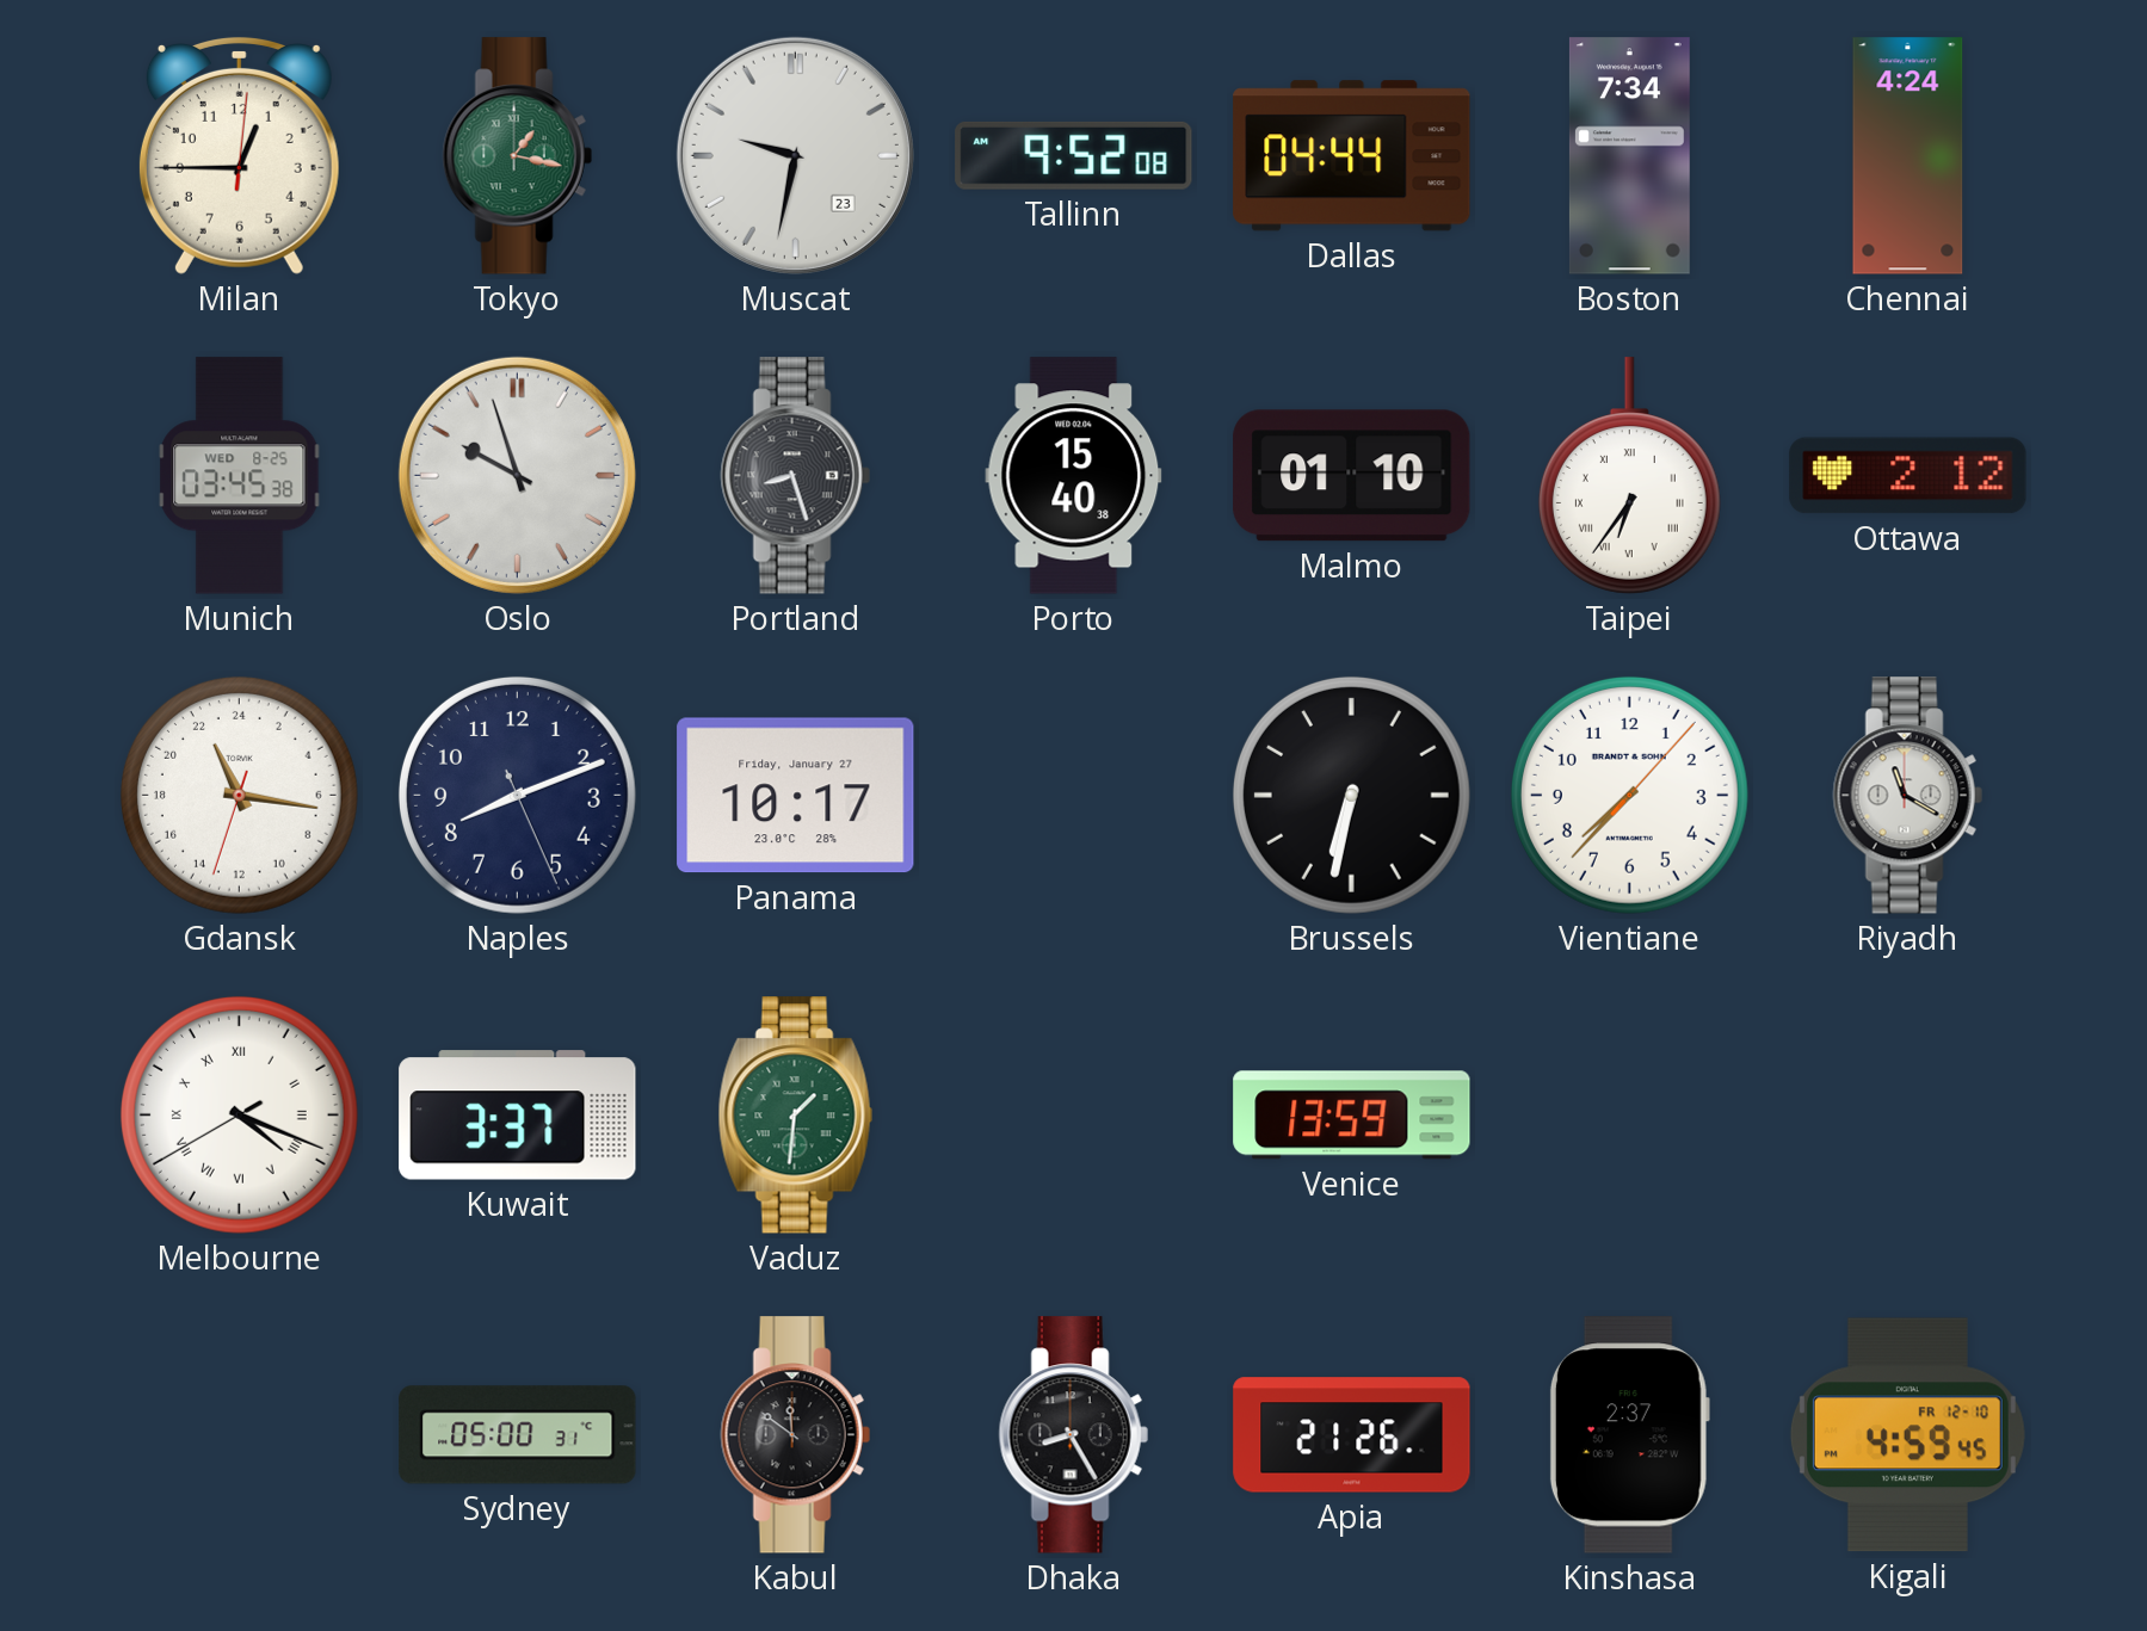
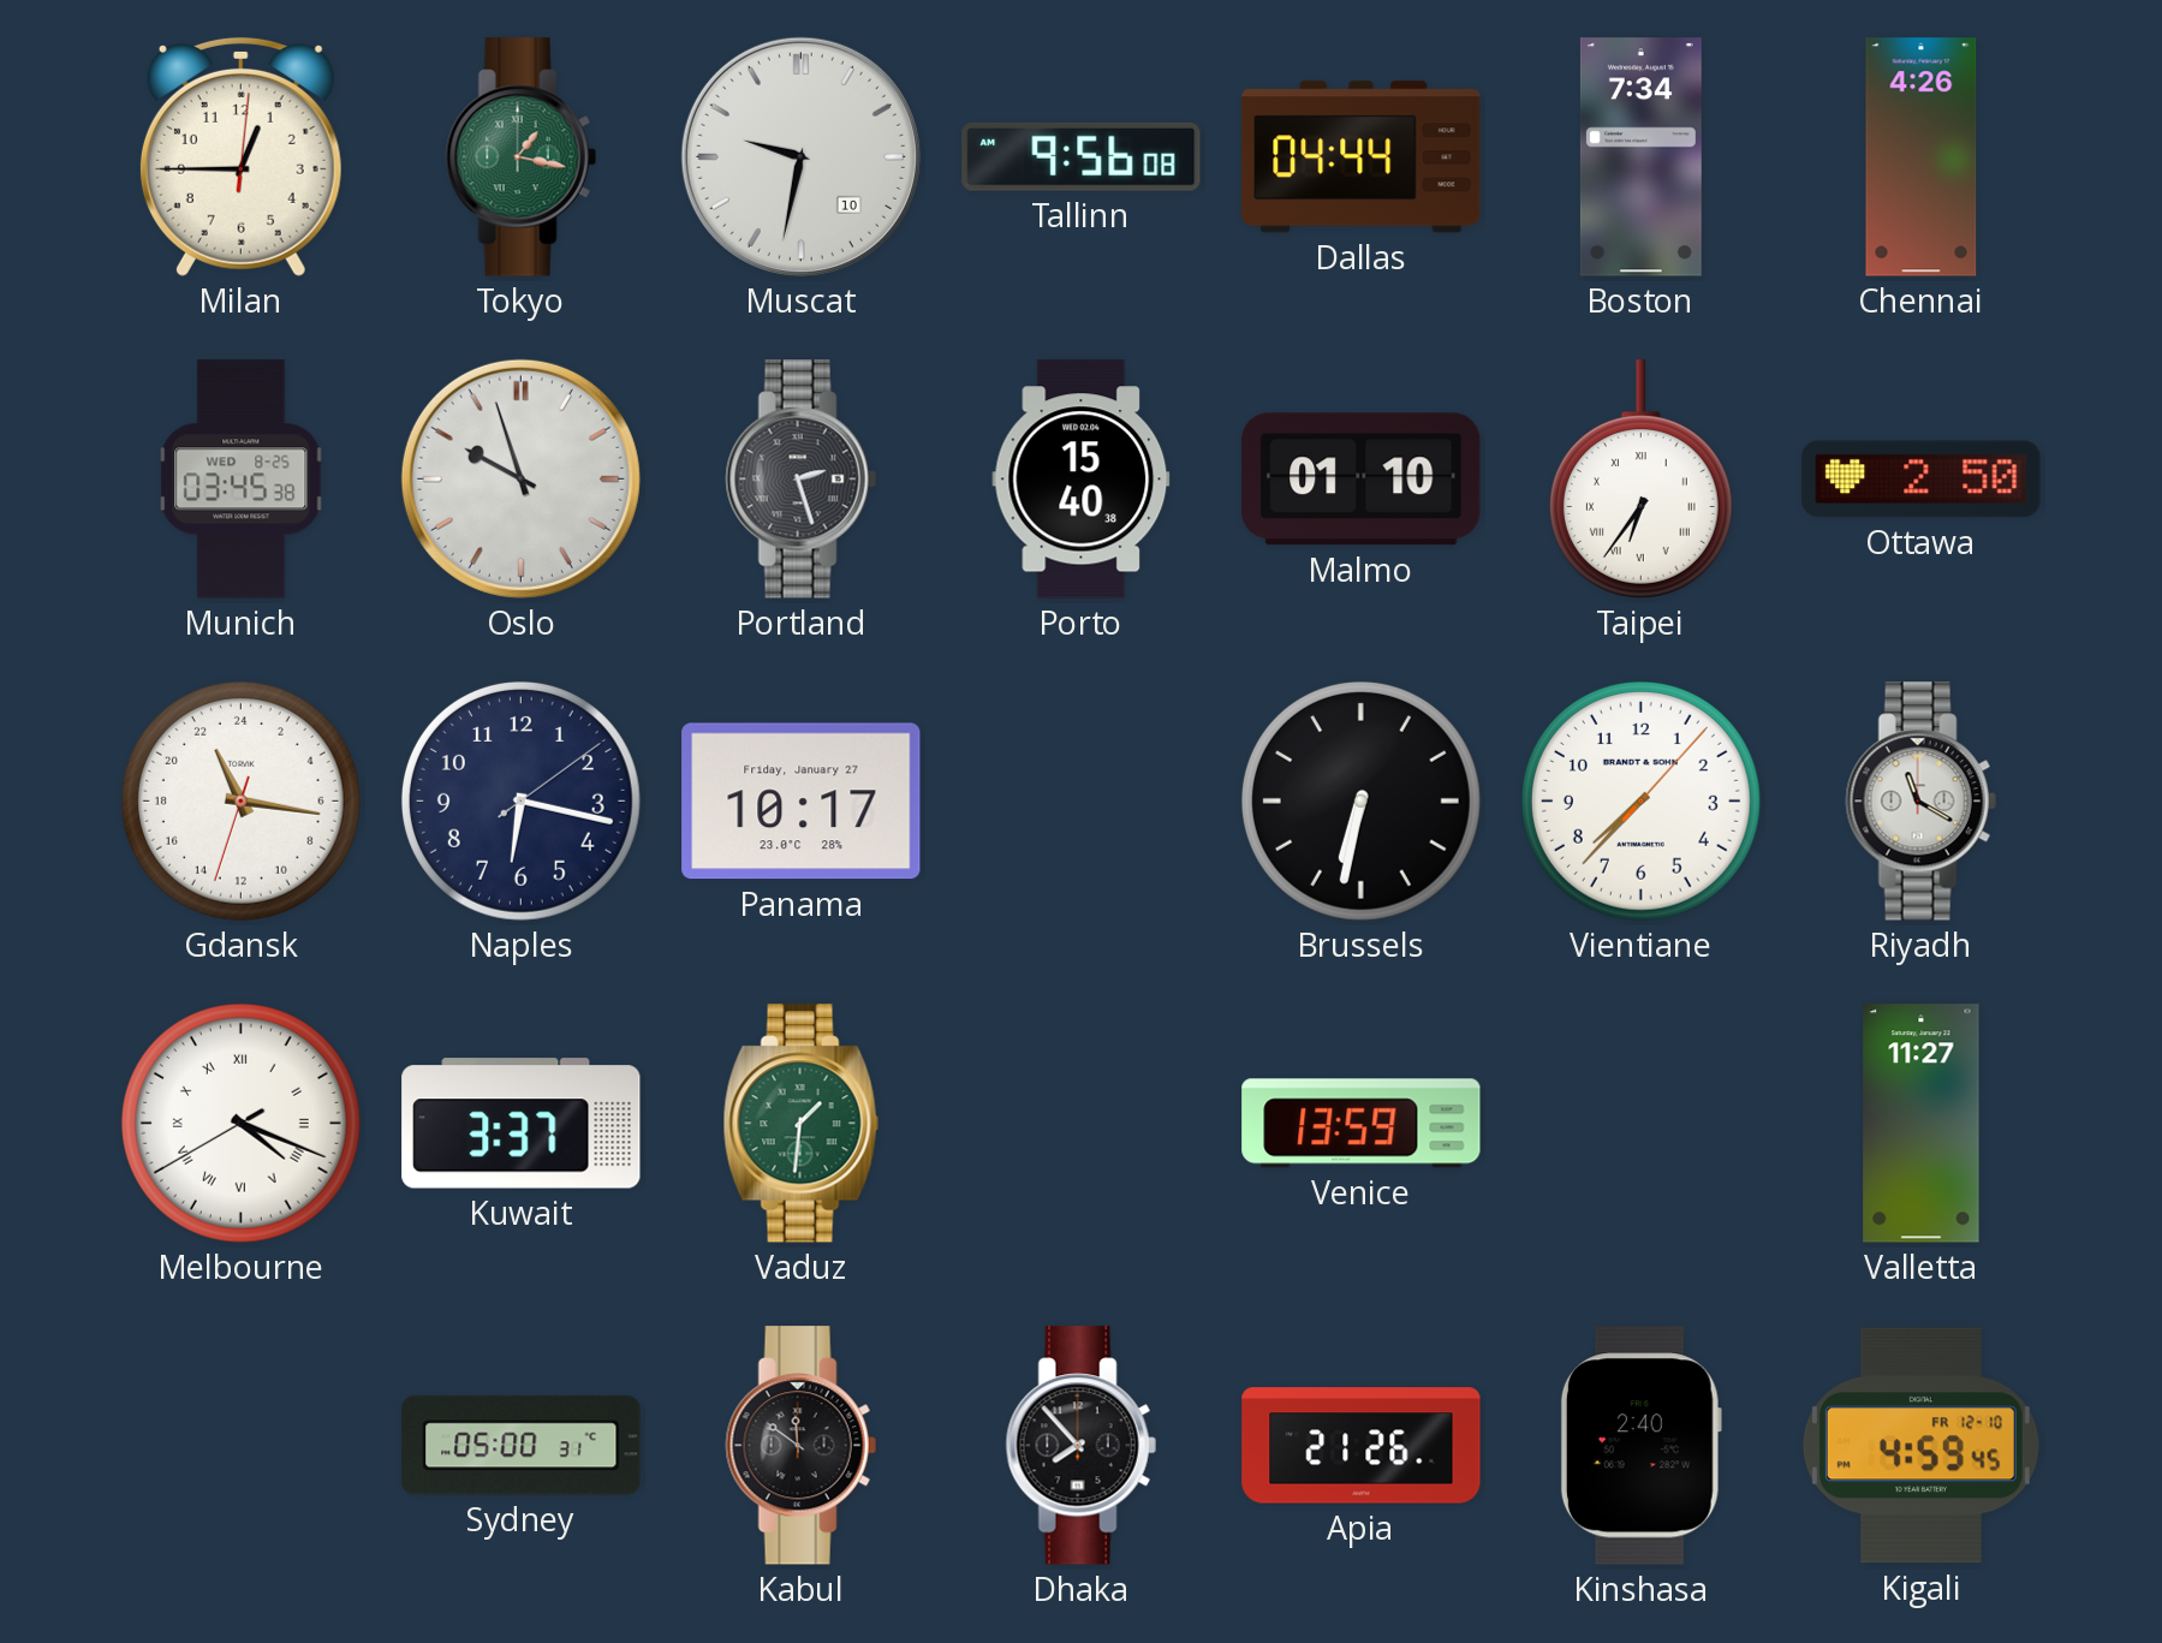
Muscat date: 23 -> 10
Tallinn: 9:52 -> 9:56
Chennai: 4:24 -> 4:26
Portland: 8:27 -> 2:27
Ottawa: 2:12 -> 2:50
Naples: 8:11 -> 6:17
Valletta: none -> 11:27
Dhaka: 8:25 -> 7:53
Kinshasa: 2:37 -> 2:40
